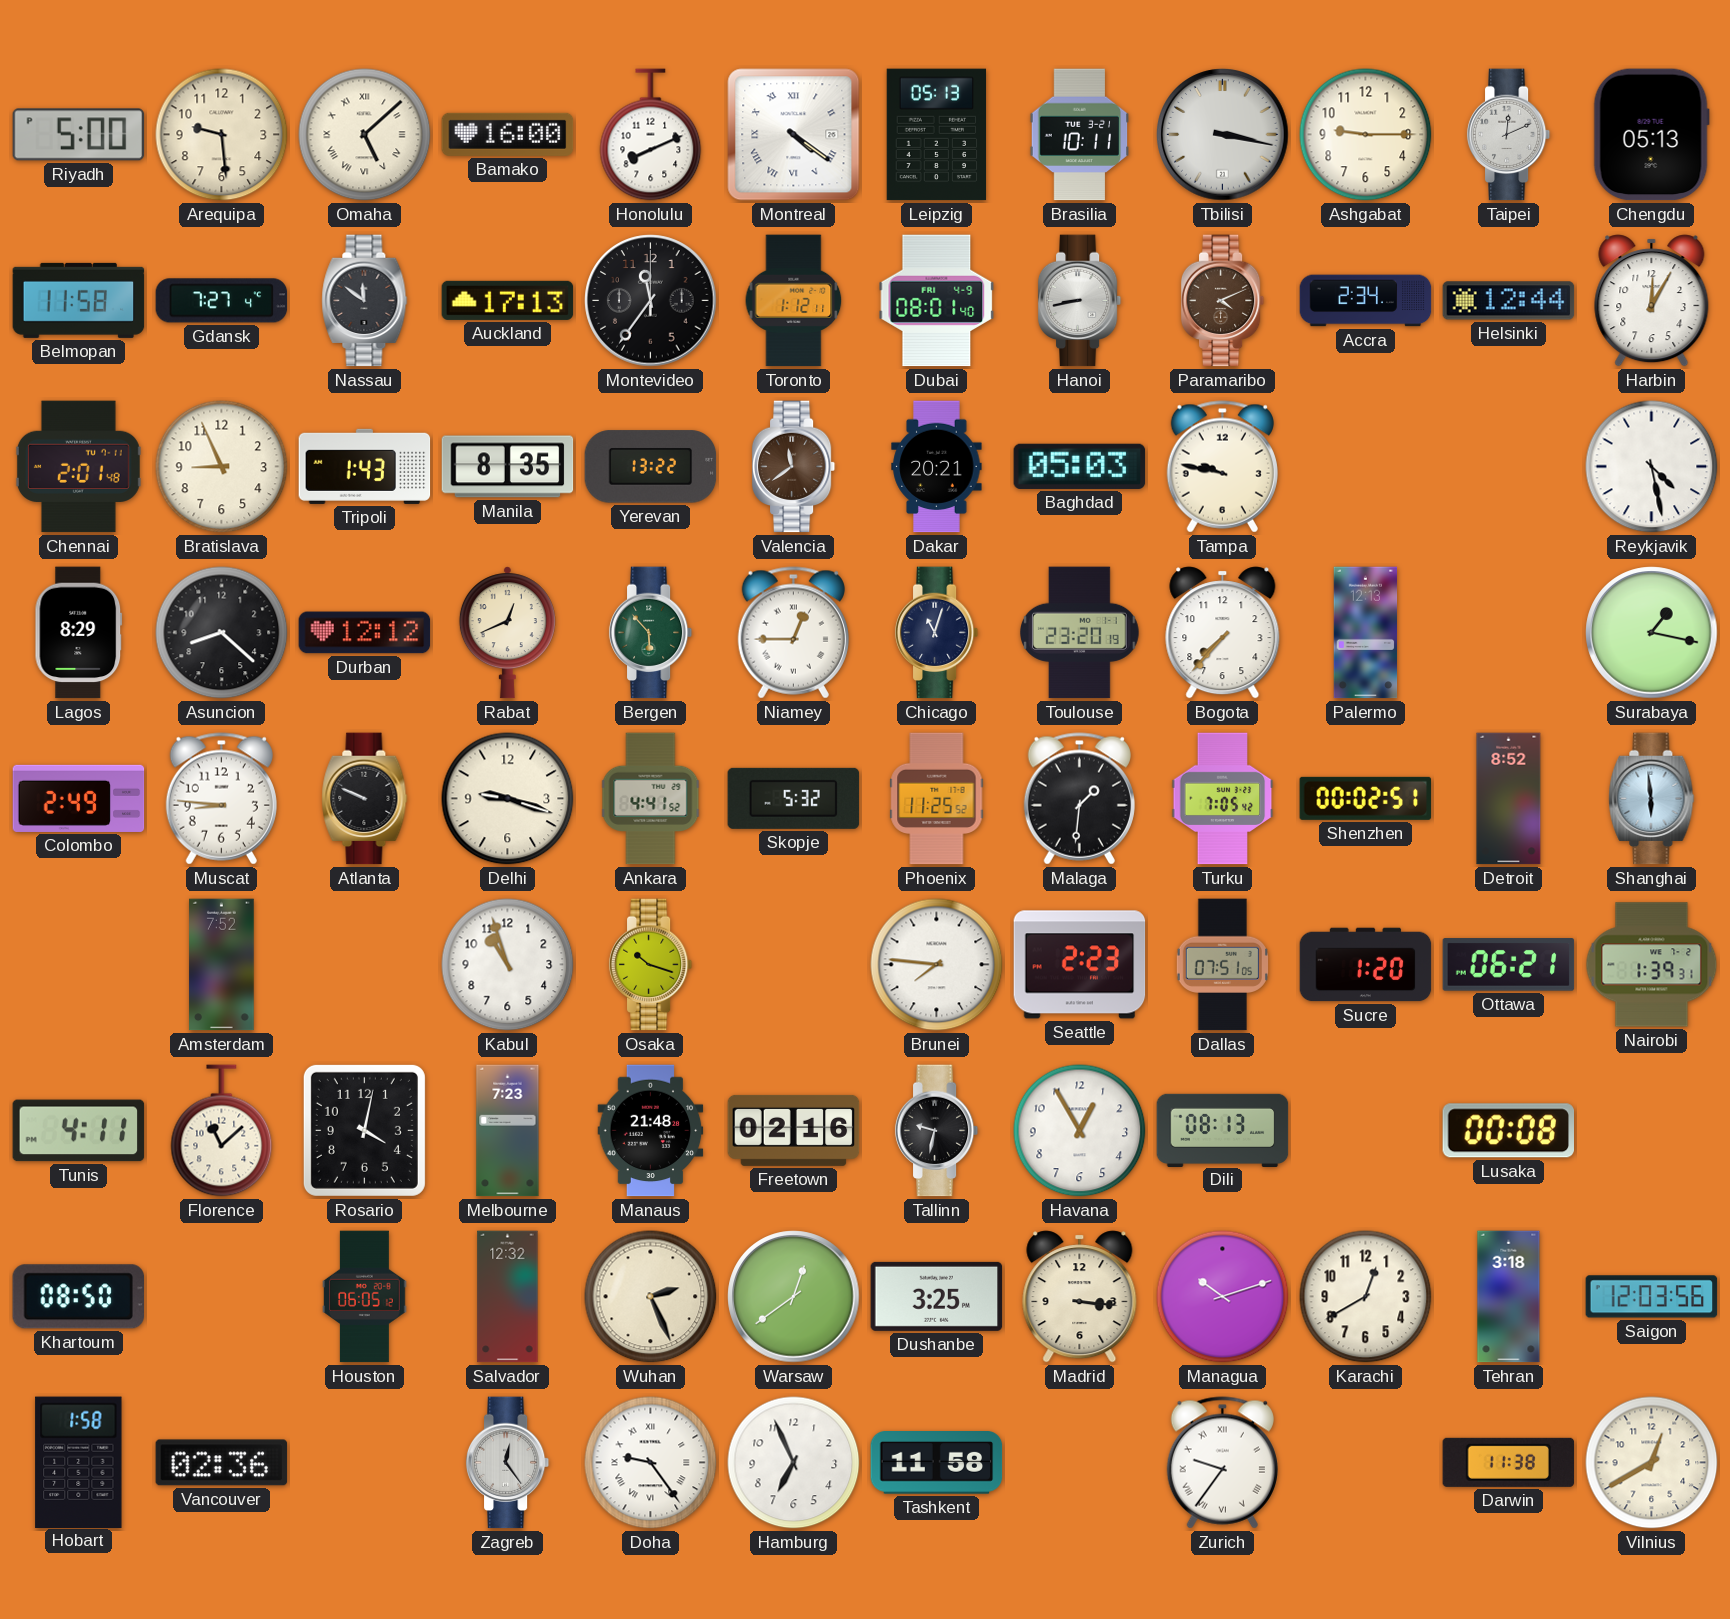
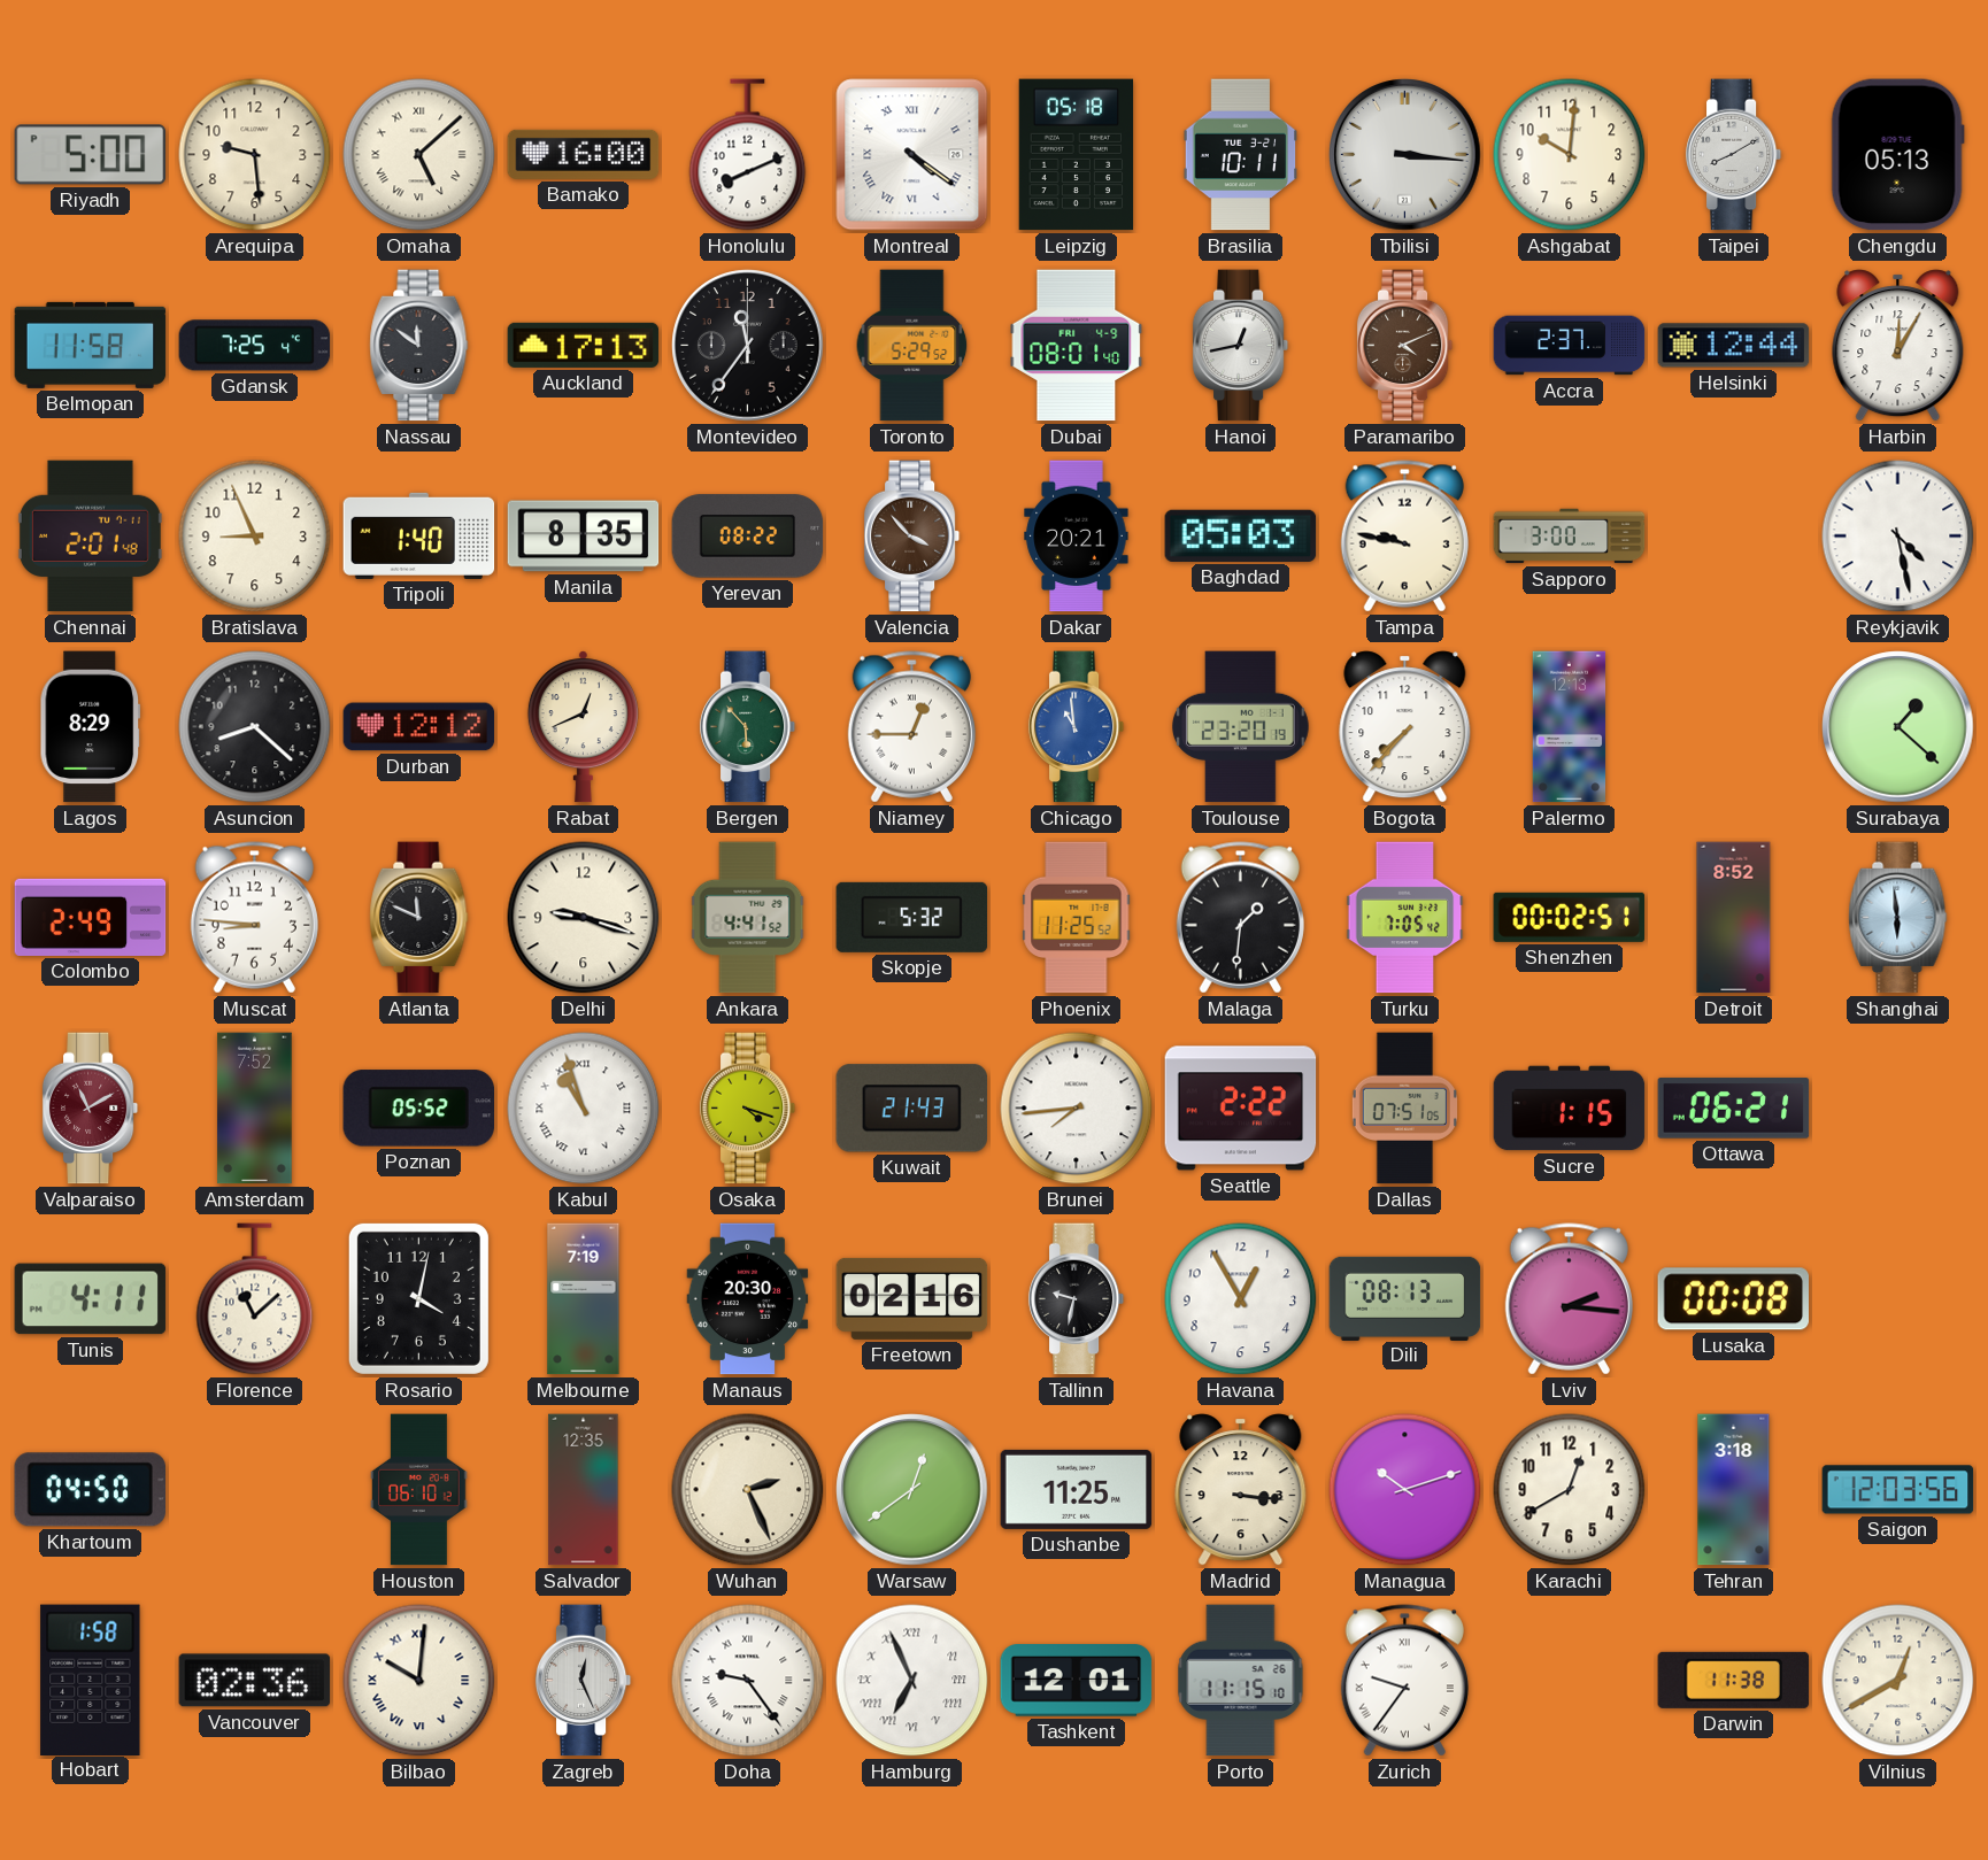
Leipzig: 05:13 -> 05:18
Tbilisi: 3:17 -> 3:16
Ashgabat: 9:15 -> 10:01
Taipei: 12:11 -> 8:10
Gdansk: 7:27 -> 7:25
Toronto: 1:12 -> 5:29
Hanoi: 8:43 -> 12:43
Accra: 2:34 -> 2:37
Tripoli: 1:43 -> 1:40
Yerevan: 13:22 -> 08:22
Valencia: 11:39 -> 3:53
Sapporo: none -> 3:00
Chicago: 11:03 -> 10:59
Chicago dial: navy -> blue
Surabaya: 1:17 -> 1:22
Atlanta: 9:49 -> 11:49
Valparaiso: none -> 11:10
Poznan: none -> 05:52
Kabul numerals: Arabic -> Roman
Osaka: 10:18 -> 4:18
Kuwait: none -> 21:43
Brunei: 7:46 -> 7:44
Seattle: 2:23 -> 2:22
Sucre: 1:20 -> 1:15
Nairobi: 1:39 -> none
Melbourne: 7:23 -> 7:19
Manaus: 21:48 -> 20:30
Lviv: none -> 2:16
Khartoum: 08:50 -> 04:50
Houston: 06:05 -> 06:10
Salvador: 12:32 -> 12:35
Dushanbe: 3:25 -> 11:25
Bilbao: none -> 10:01
Zagreb: 12:24 -> 12:26
Hamburg numerals: Arabic -> Roman
Tashkent: 11:58 -> 12:01
Porto: none -> 11:15
